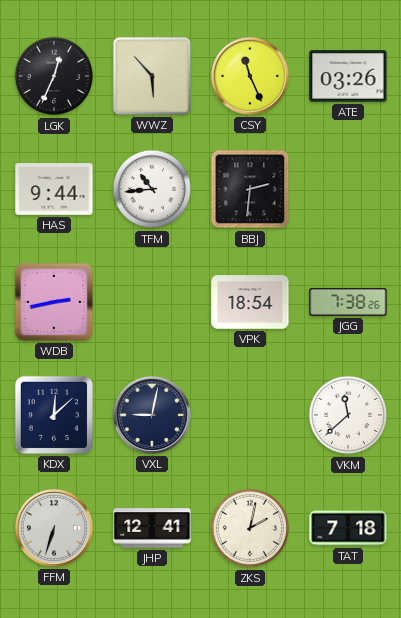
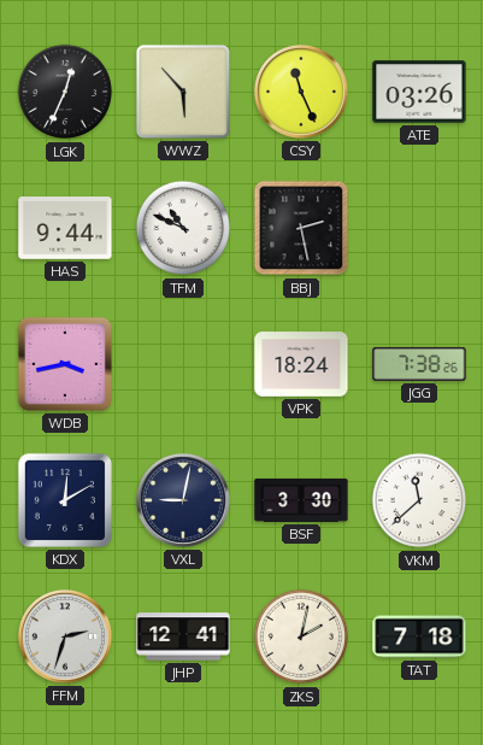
TFM: 10:44 -> 10:49
BBJ: 2:31 -> 2:28
WDB: 2:43 -> 3:43
VPK: 18:54 -> 18:24
KDX: 12:08 -> 12:10
BSF: none -> 3:30
FFM: 6:33 -> 2:33
